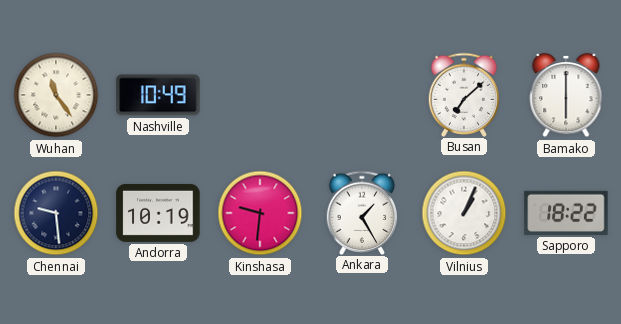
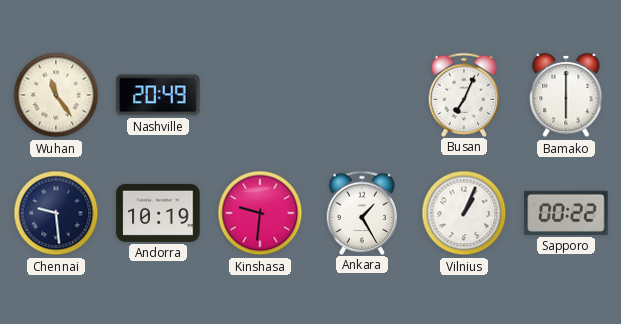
Nashville: 10:49 -> 20:49
Busan: 7:08 -> 7:04
Sapporo: 18:22 -> 00:22
